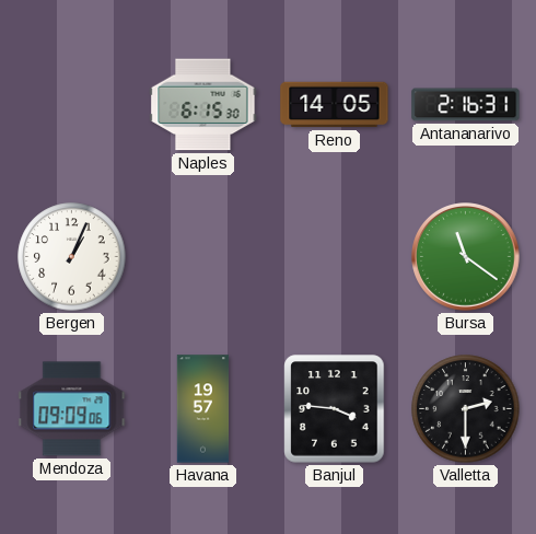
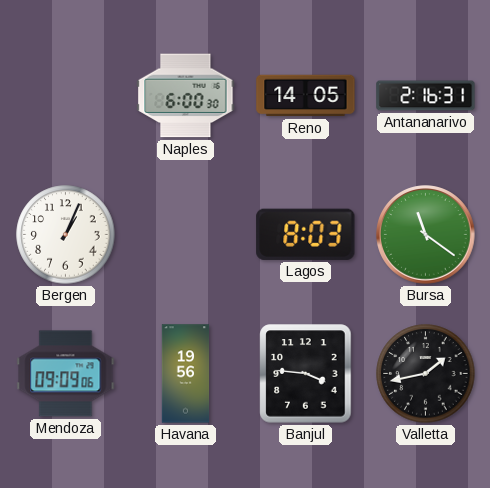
Naples: 6:15 -> 6:00
Lagos: none -> 8:03
Havana: 19:57 -> 19:56
Valletta: 2:30 -> 1:43
